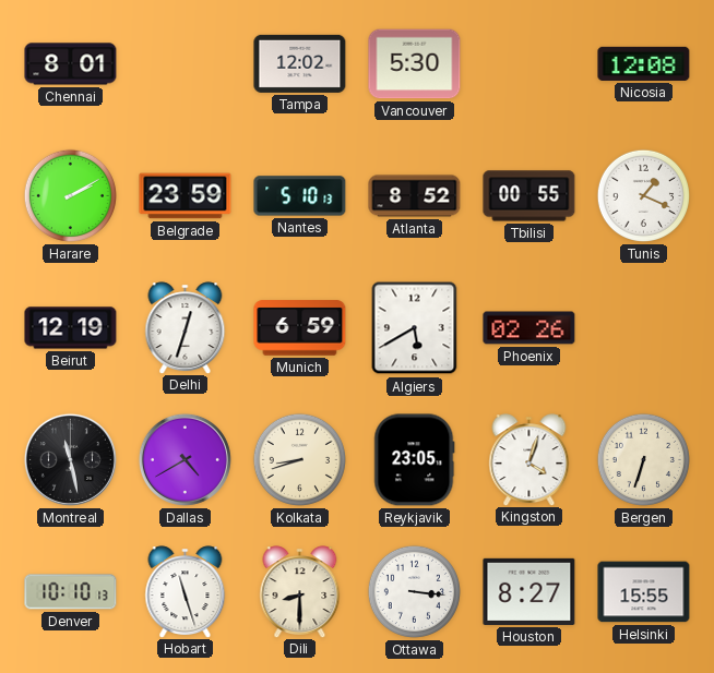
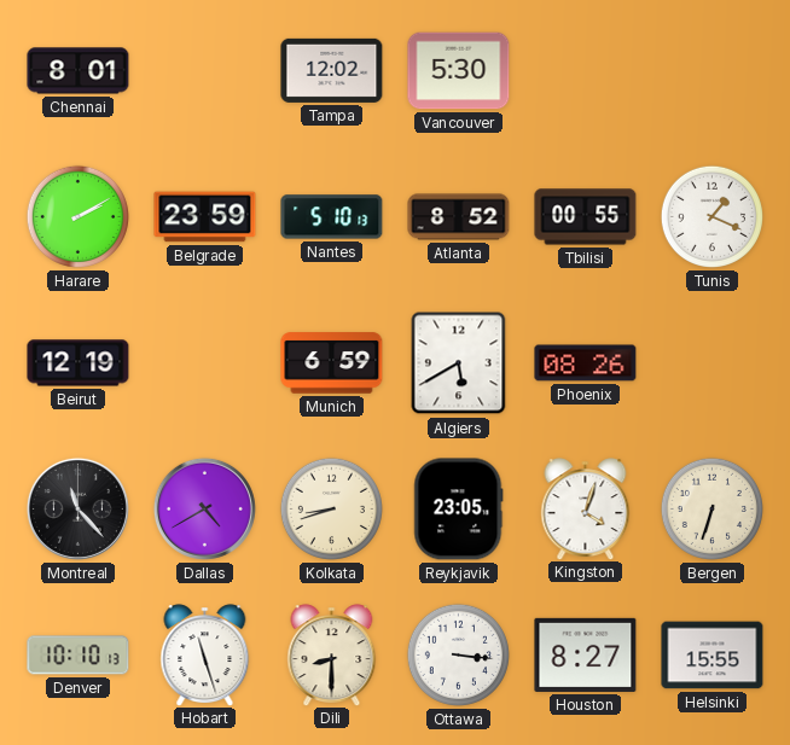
Nicosia: 12:08 -> none
Delhi: 12:33 -> none
Phoenix: 02:26 -> 08:26
Montreal: 11:28 -> 11:23
